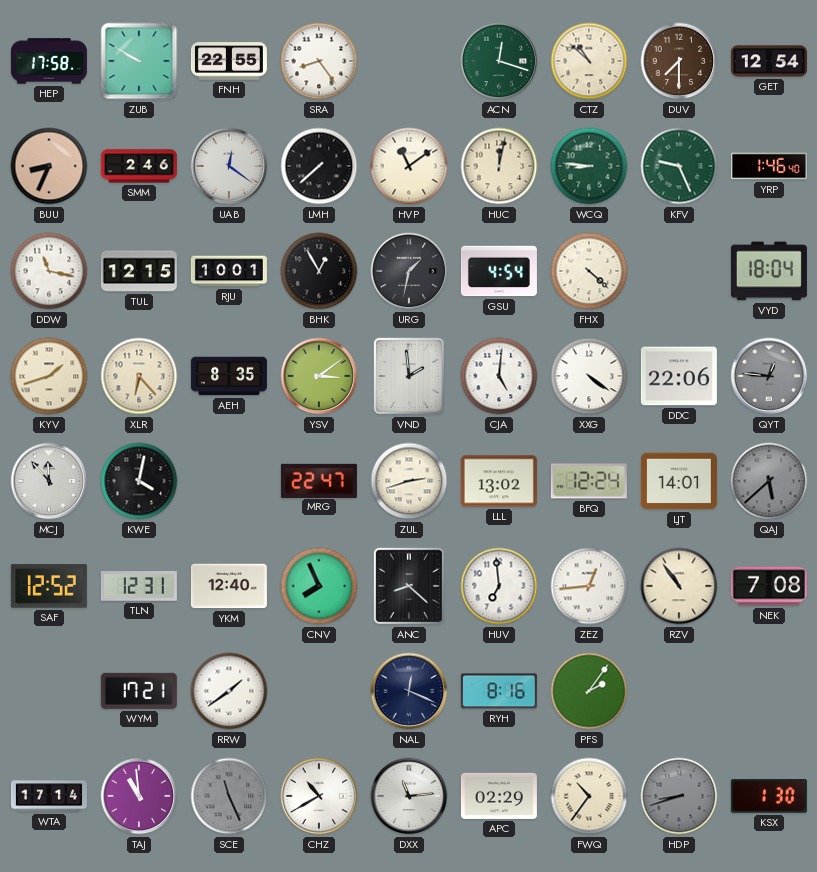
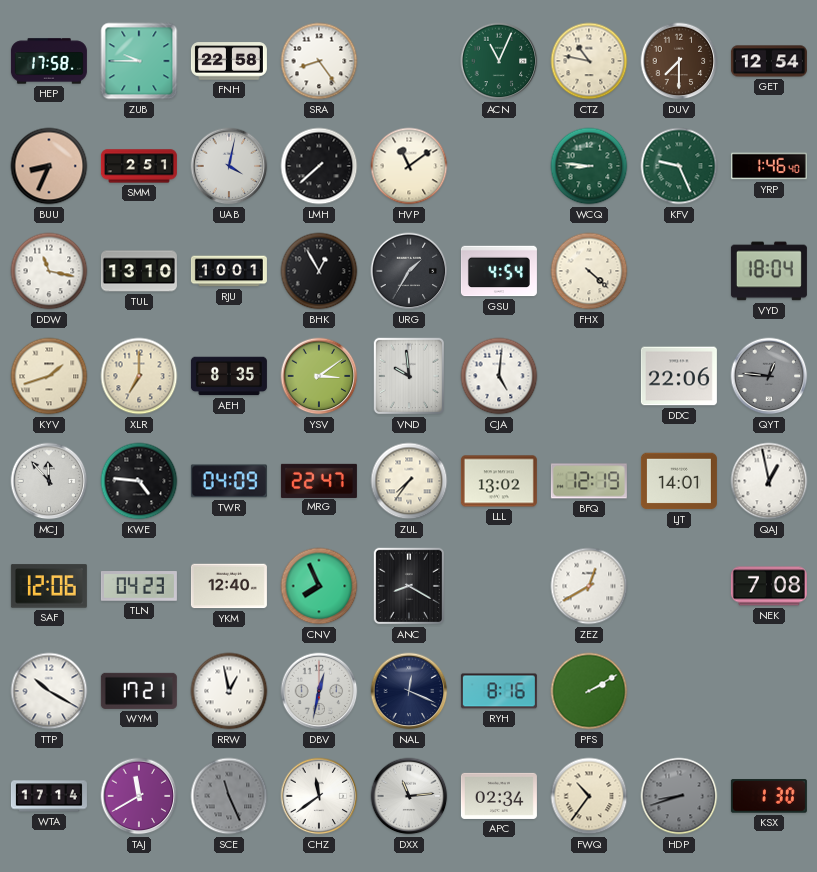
ZUB: 9:50 -> 9:45
FNH: 22:55 -> 22:58
ACN: 12:18 -> 11:04
CTZ: 10:52 -> 10:47
SMM: 2:46 -> 2:51
UAB: 12:21 -> 4:02
HUC: 12:02 -> none
TUL: 12:15 -> 13:10
URG: 1:32 -> 1:35
XLR: 6:23 -> 7:00
VND: 1:59 -> 9:59
XXG: 4:21 -> none
KWE: 4:02 -> 4:46
TWR: none -> 04:09
ZUL: 2:42 -> 7:36
BFQ: 12:24 -> 12:19
QAJ: 5:38 -> 12:58
QAJ dial: grey -> white
SAF: 12:52 -> 12:06
TLN: 12:31 -> 04:23
ANC: 8:22 -> 8:20
HUV: 6:59 -> none
ZEZ: 12:44 -> 12:40
RZV: 10:54 -> none
TTP: none -> 10:20
RRW: 1:39 -> 12:58
DBV: none -> 12:32
PFS: 2:06 -> 2:10
TAJ: 10:59 -> 11:40
CHZ: 10:40 -> 11:39
APC: 02:29 -> 02:34
